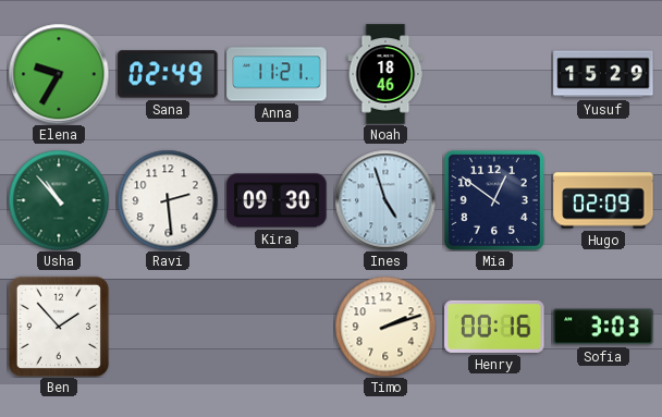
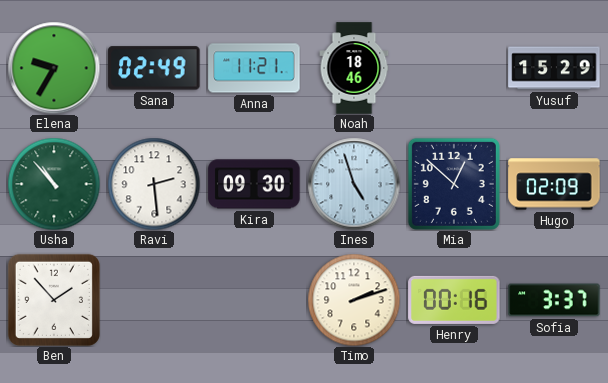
Mia: 12:51 -> 12:52
Sofia: 3:03 -> 3:37
